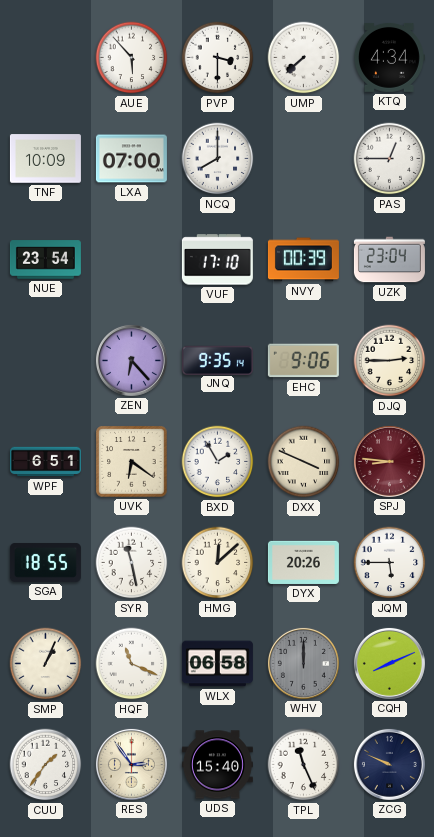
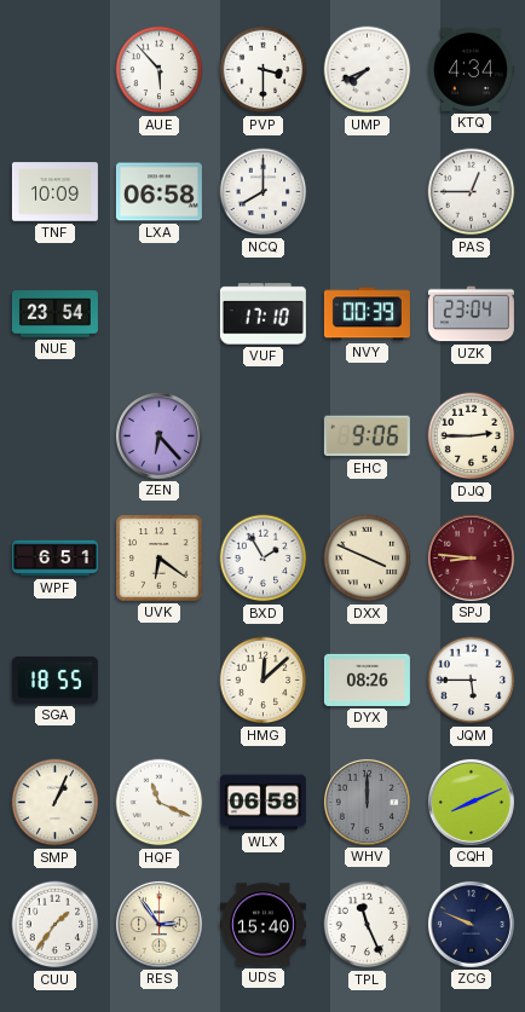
UMP: 7:38 -> 7:41
LXA: 07:00 -> 06:58
JNQ: 9:35 -> none
SYR: 11:28 -> none
DYX: 20:26 -> 08:26
